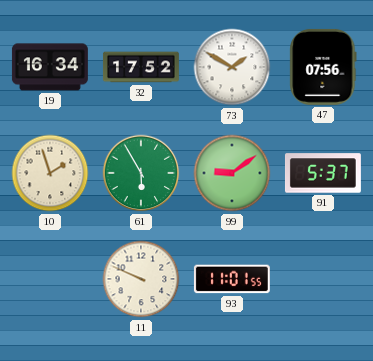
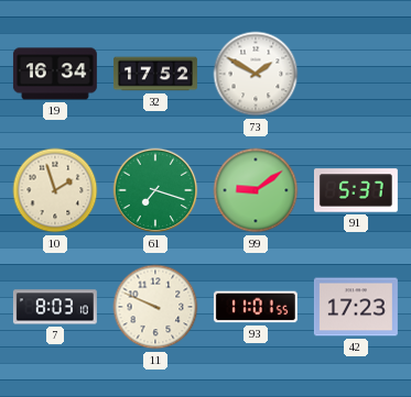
47: 07:56 -> none
61: 5:55 -> 7:18
7: none -> 8:03
42: none -> 17:23
